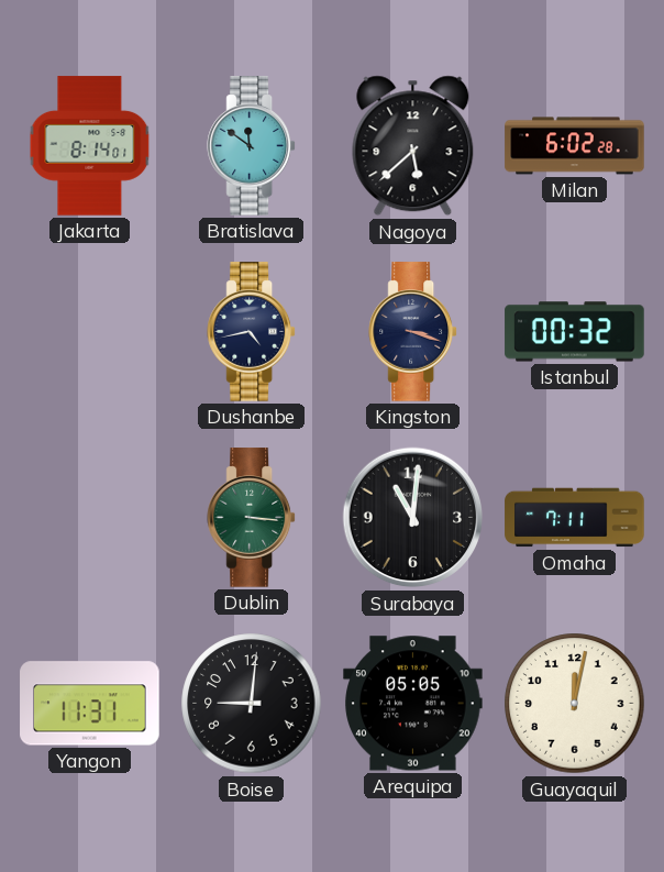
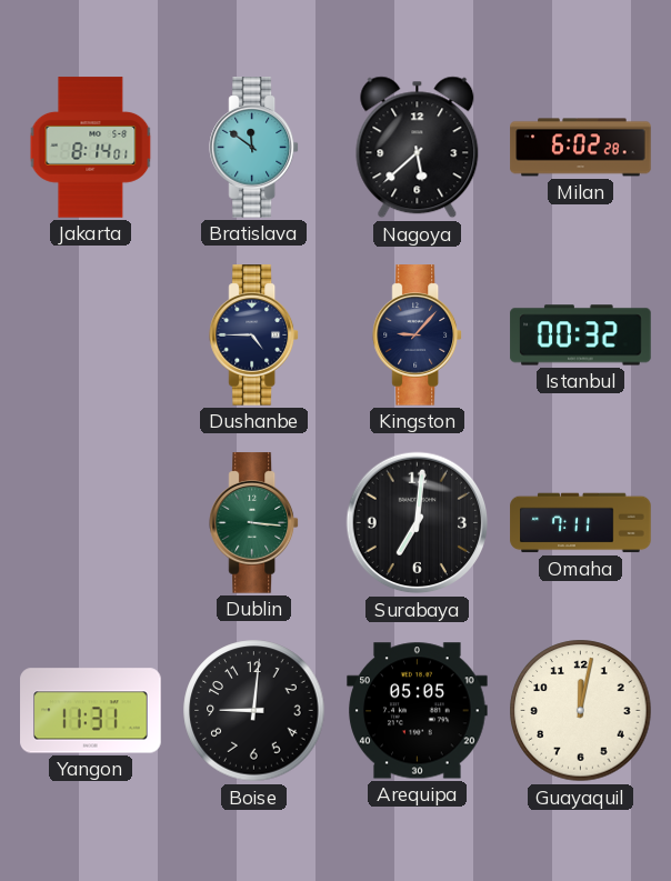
Dushanbe: 4:43 -> 4:45
Kingston: 3:18 -> 9:07
Surabaya: 11:01 -> 7:01
